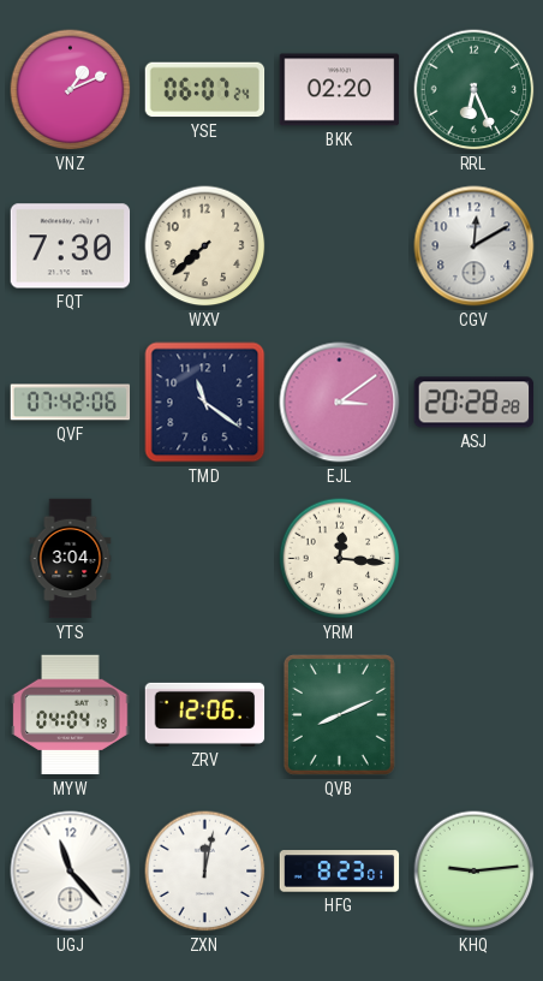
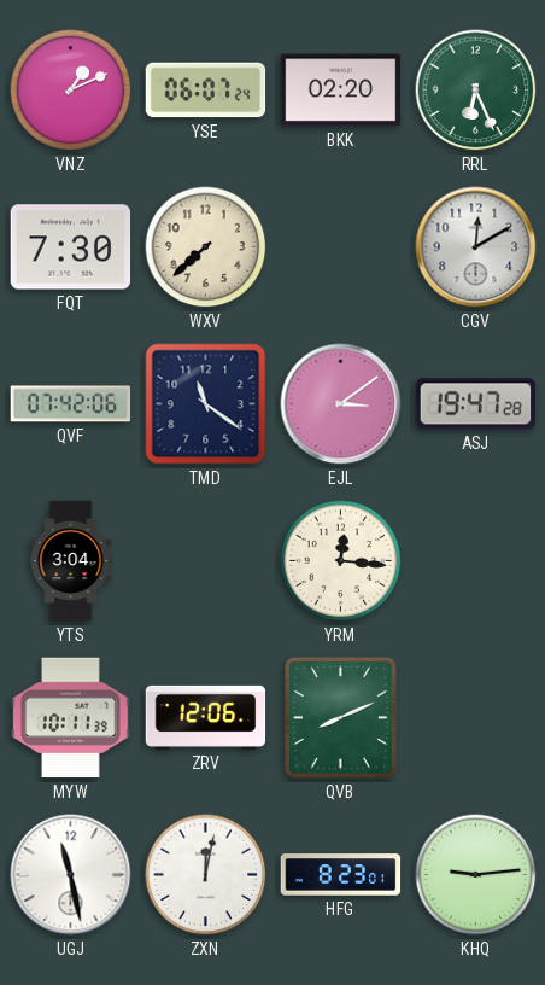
ASJ: 20:28 -> 19:47
MYW: 04:04 -> 10:11
UGJ: 11:23 -> 11:28
